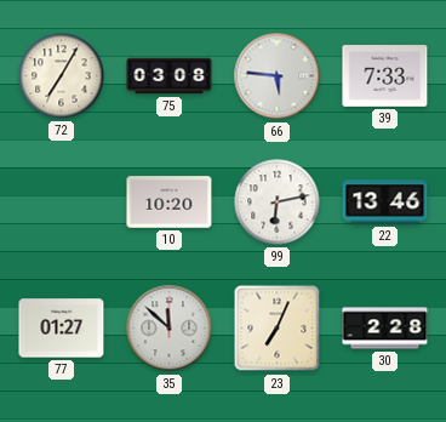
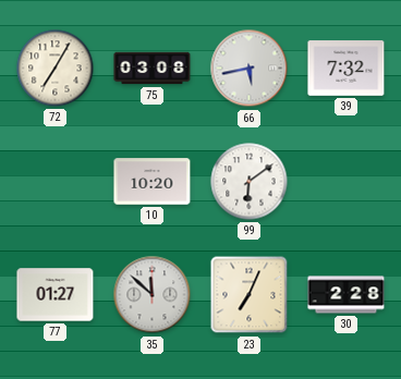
66: 5:46 -> 5:43
39: 7:33 -> 7:32
99: 6:13 -> 6:09
22: 13:46 -> none
